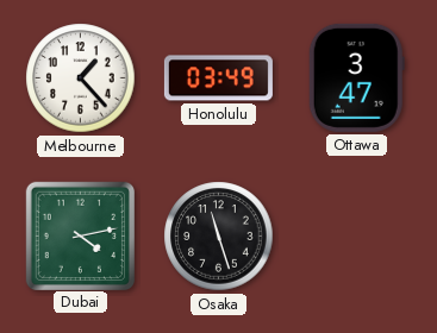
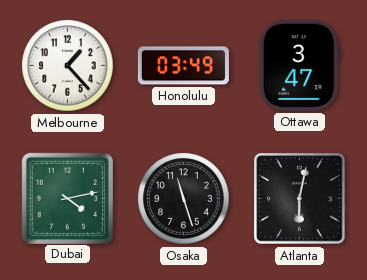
Atlanta: none -> 6:02
